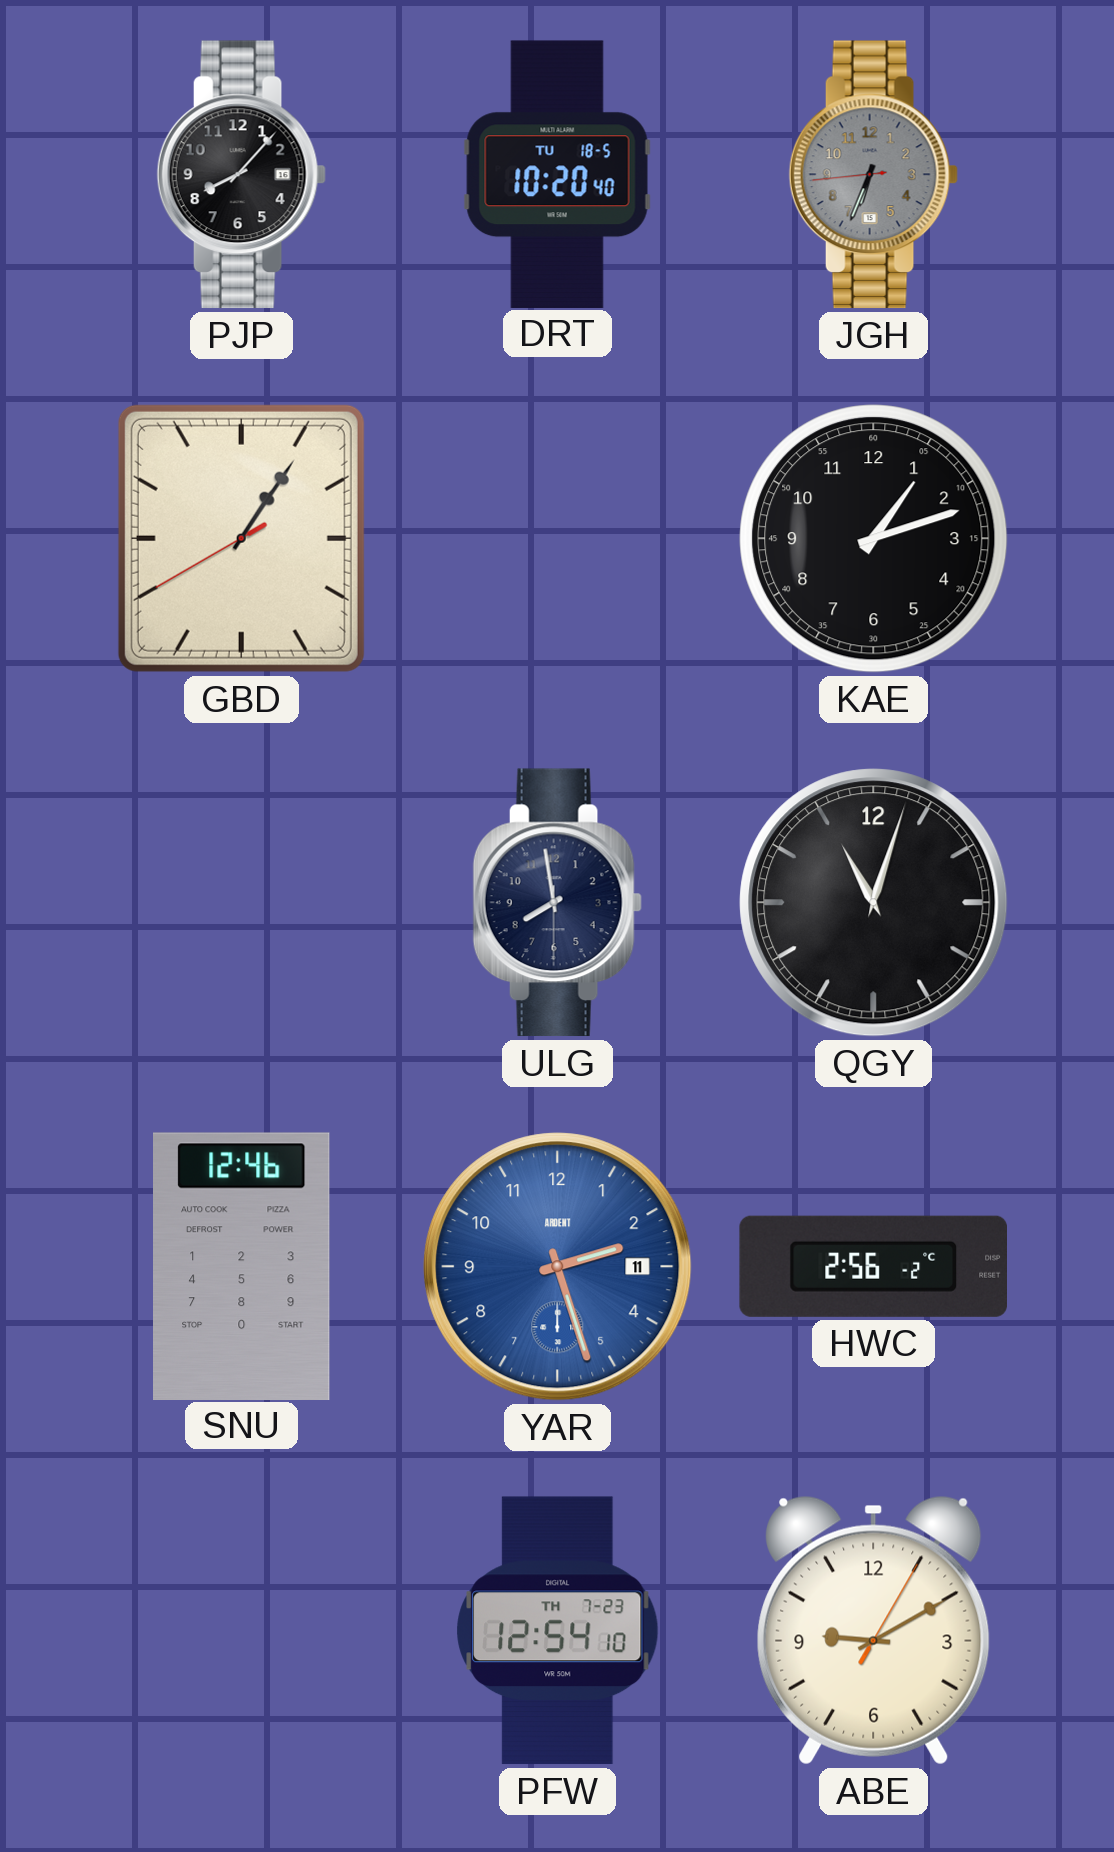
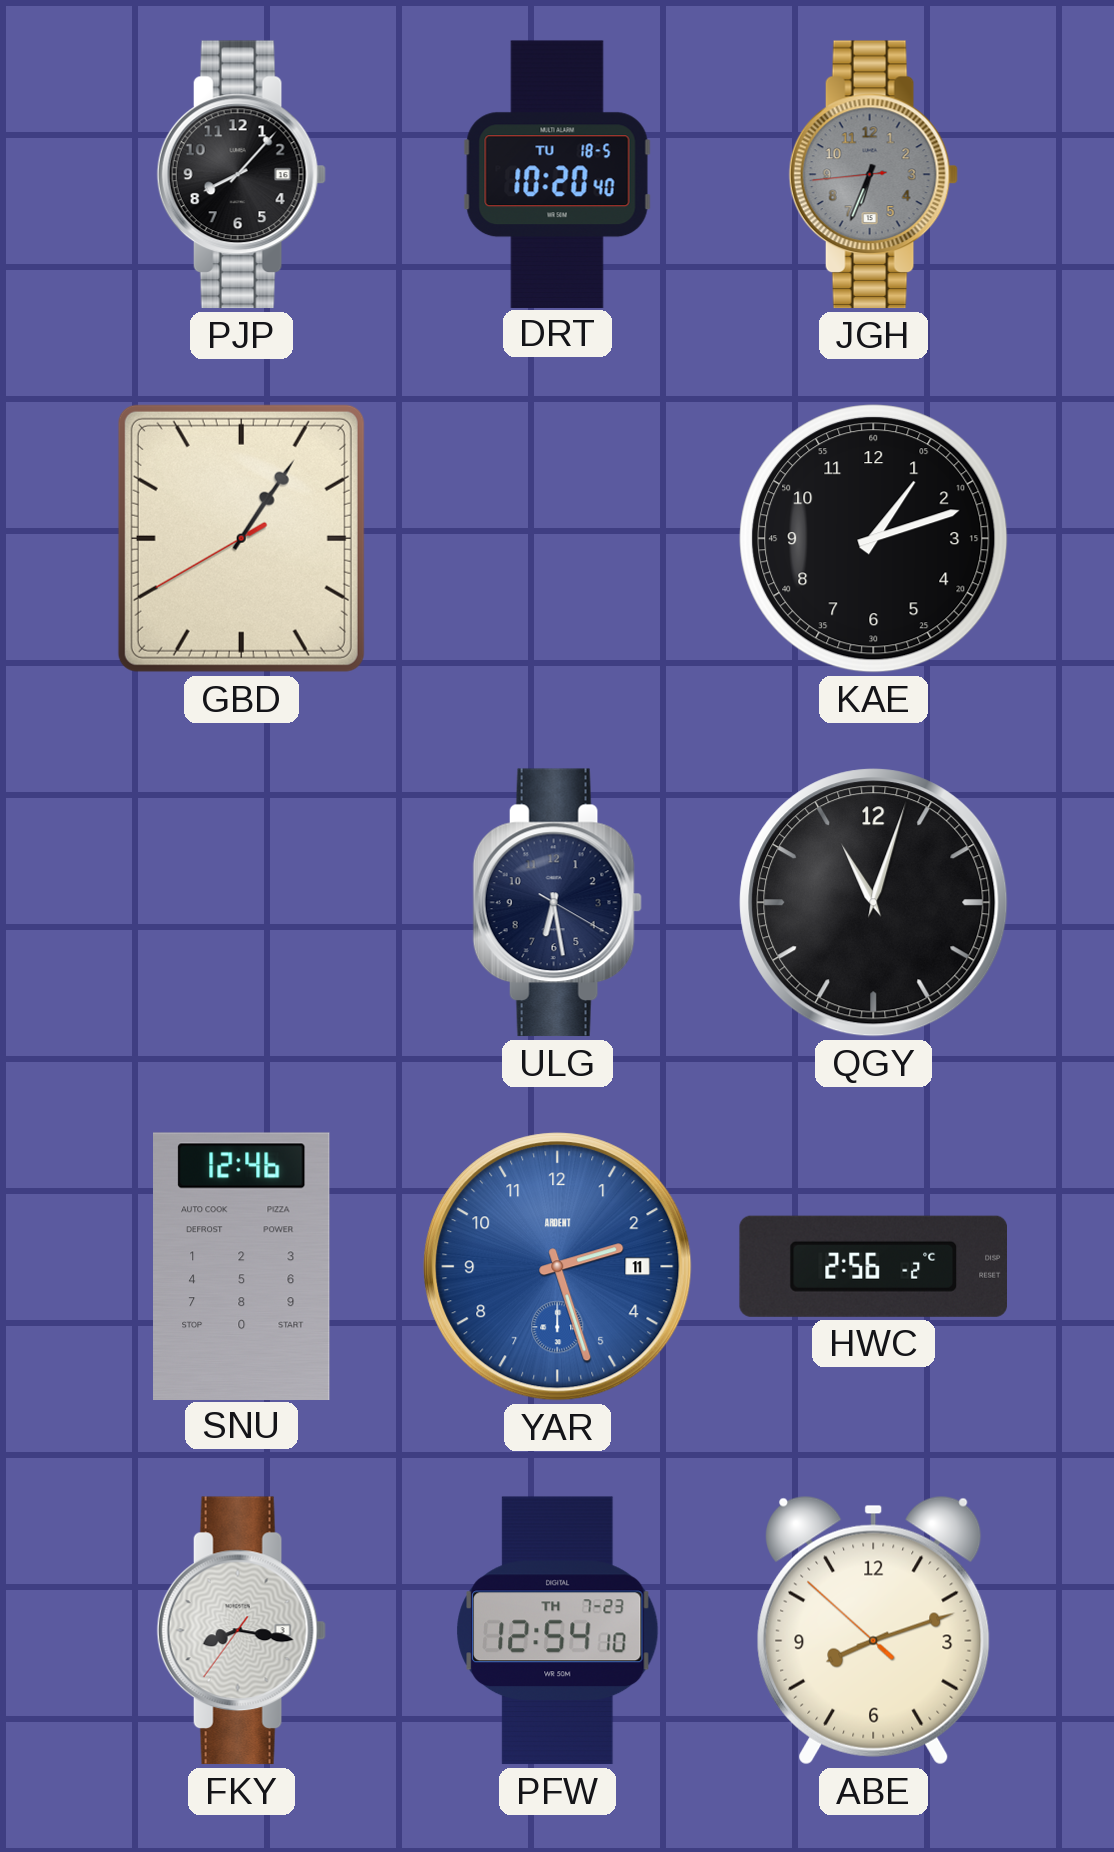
ULG: 7:58 -> 6:28
FKY: none -> 8:16
ABE: 9:10 -> 8:11
